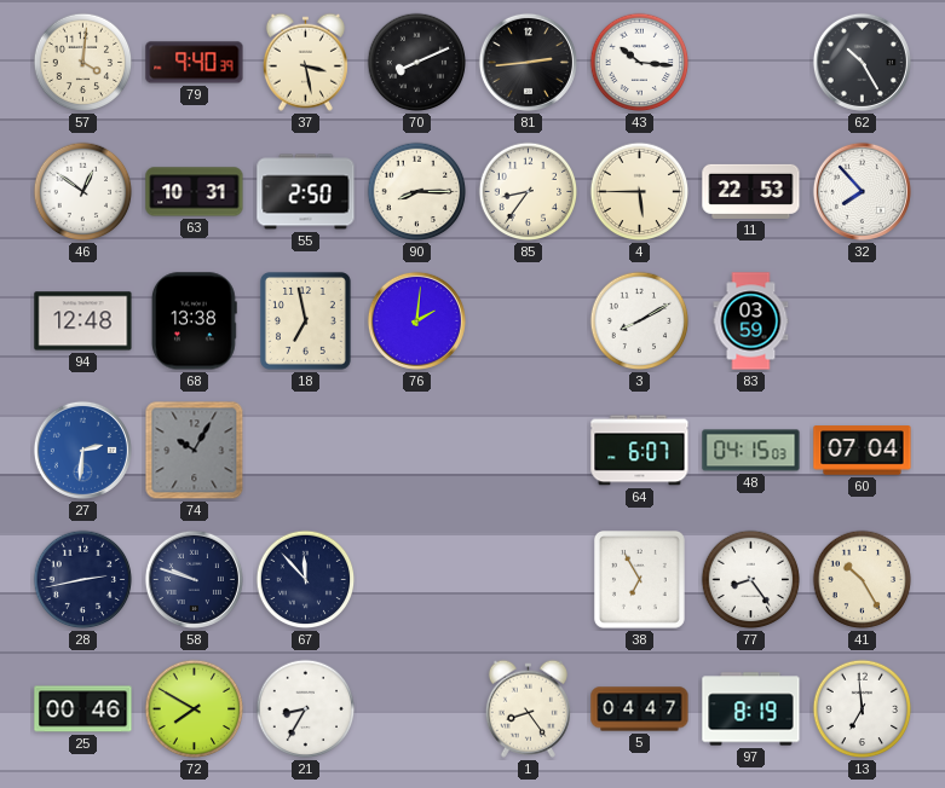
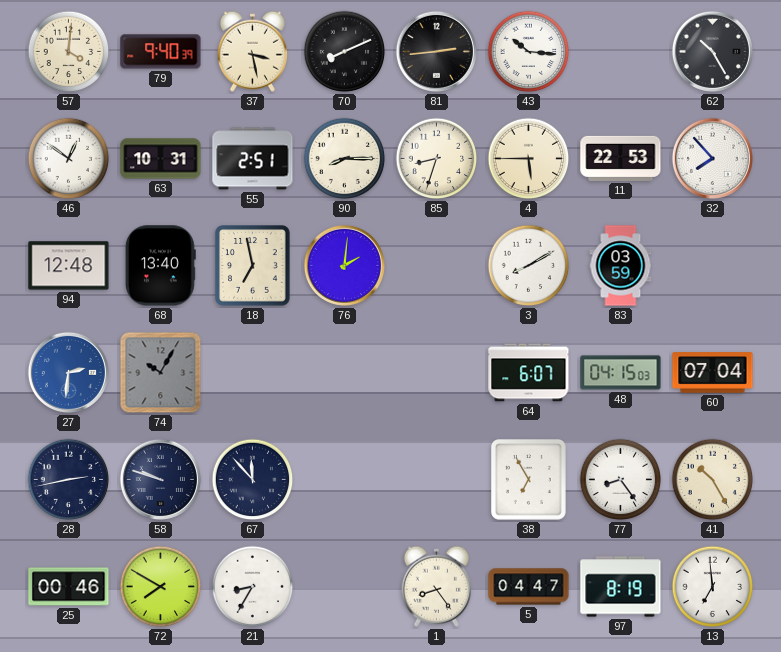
55: 2:50 -> 2:51
85: 8:36 -> 8:33
68: 13:38 -> 13:40
